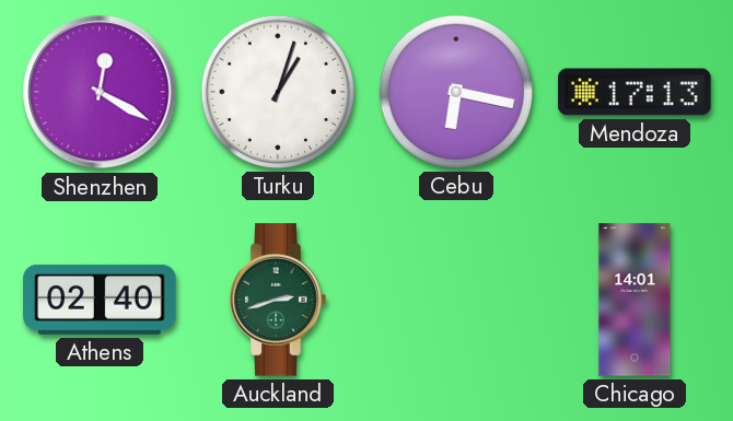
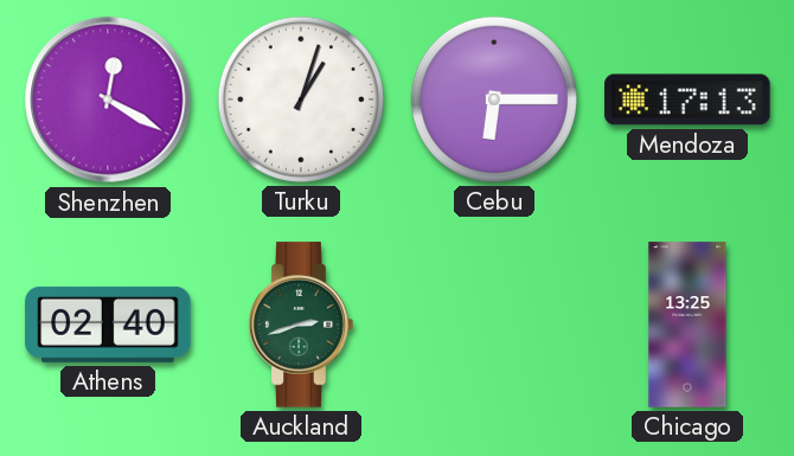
Cebu: 6:17 -> 6:15
Chicago: 14:01 -> 13:25
